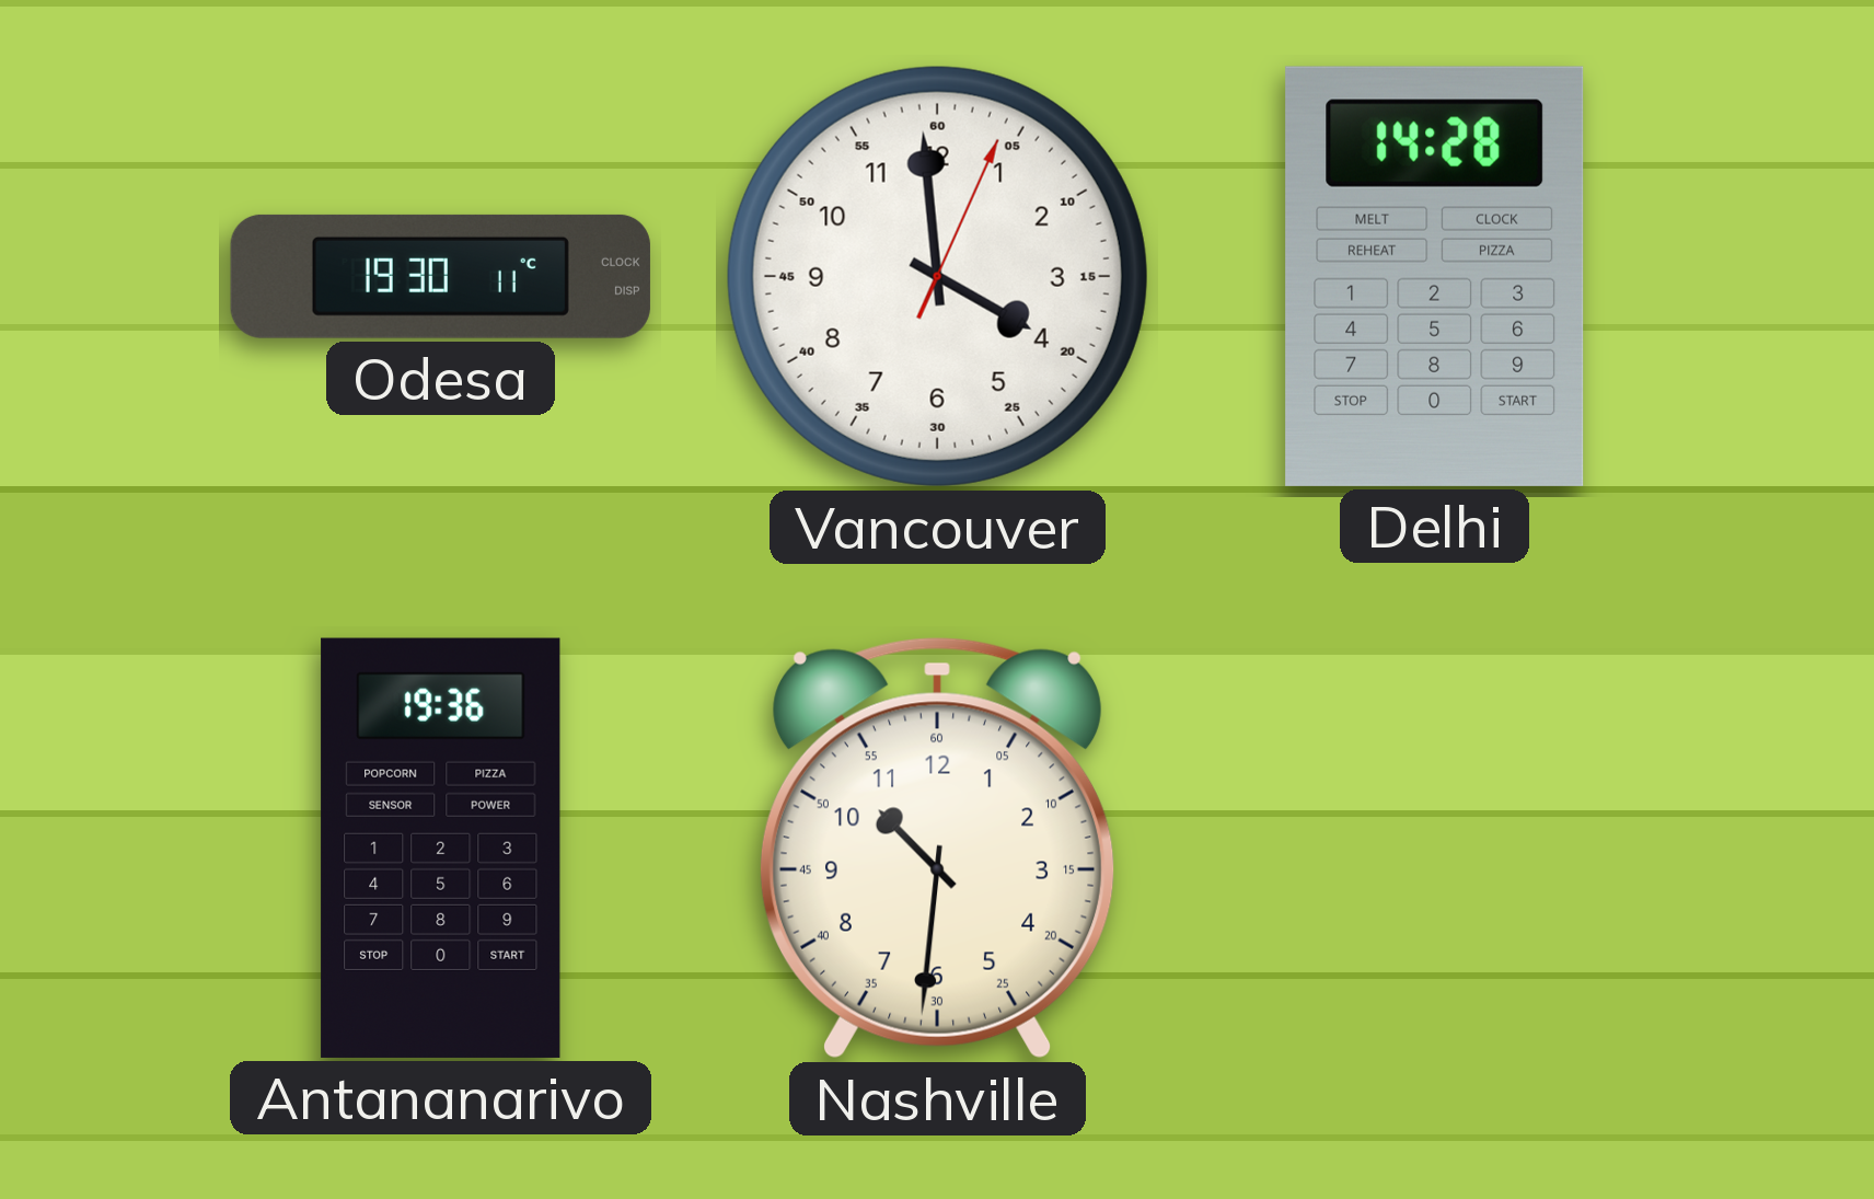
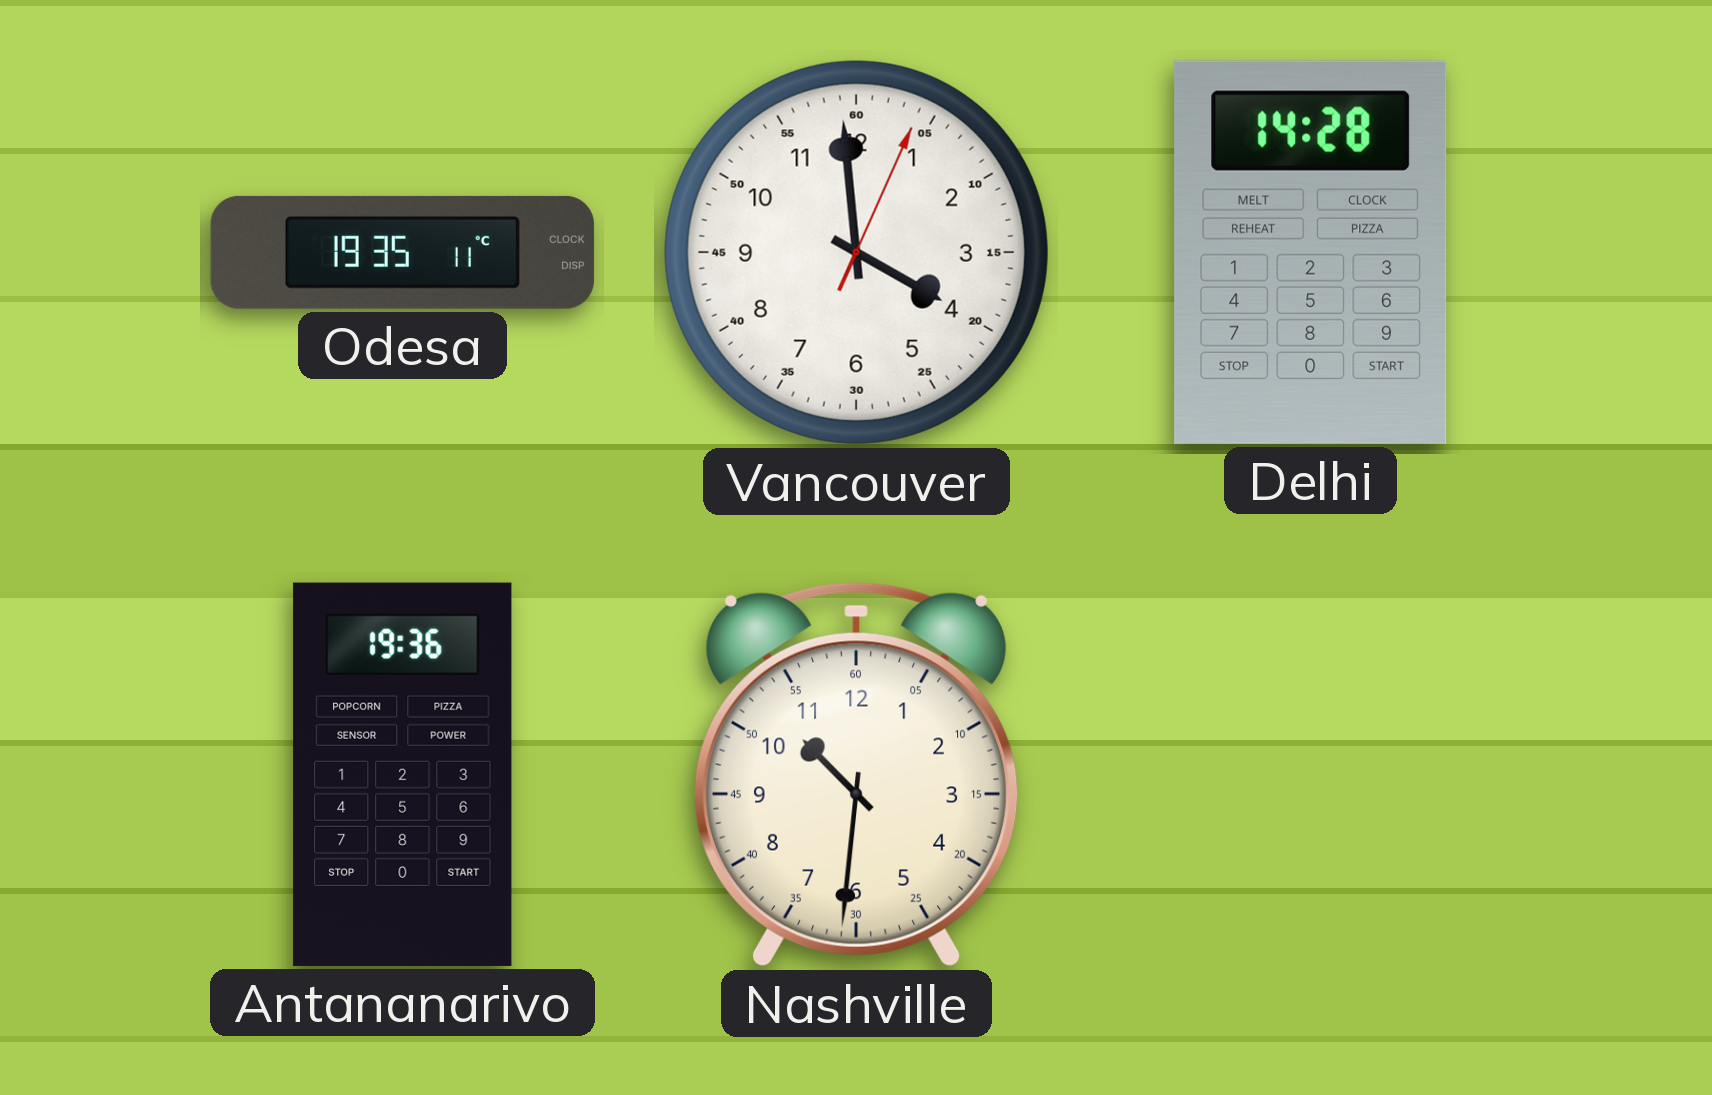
Odesa: 19:30 -> 19:35
